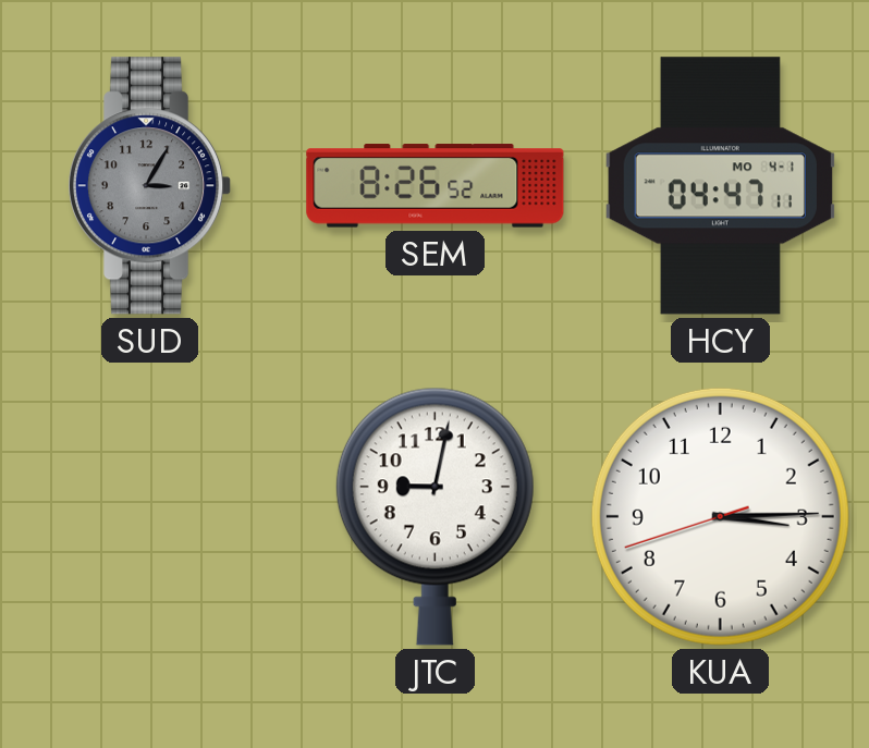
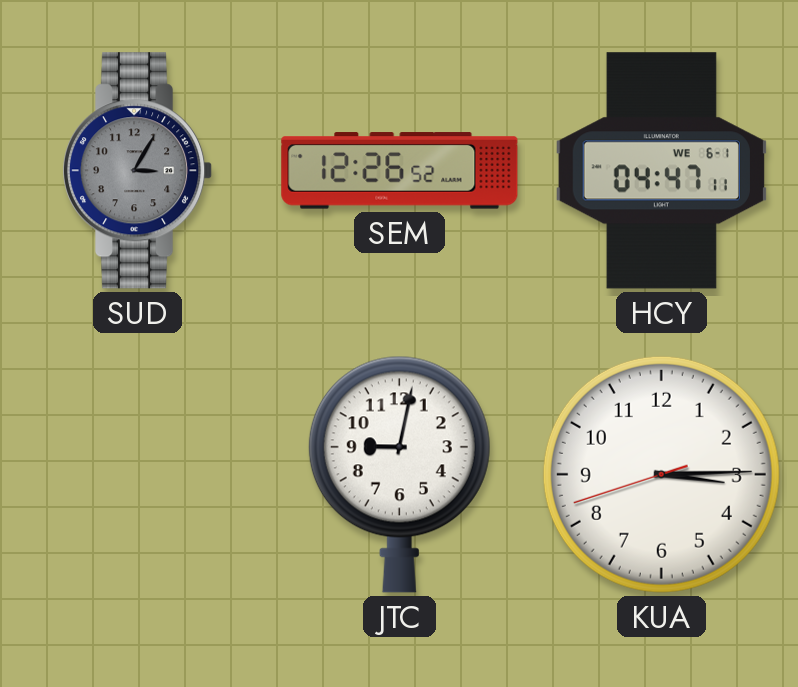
SEM: 8:26 -> 12:26
HCY date: MO 4-1 -> WE 6-1
